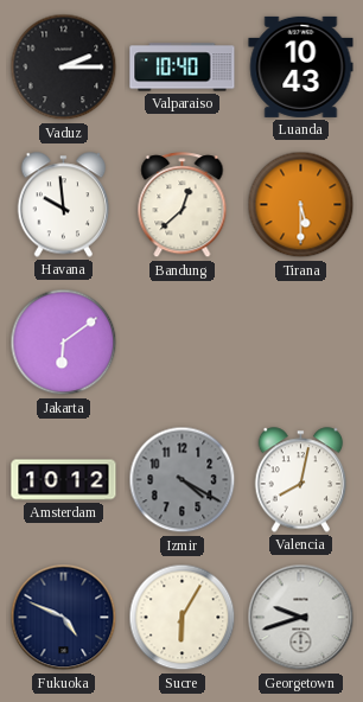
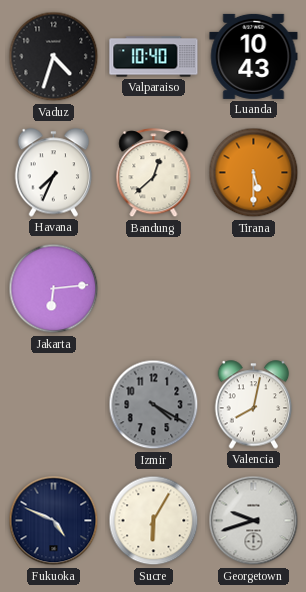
Vaduz: 2:15 -> 4:33
Havana: 9:59 -> 7:34
Jakarta: 6:09 -> 6:14
Amsterdam: 10:12 -> none
